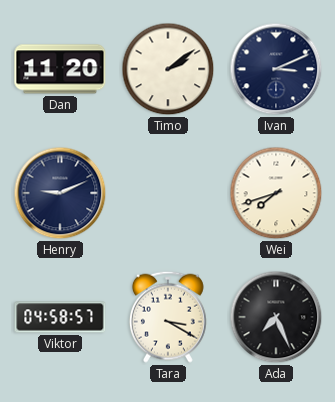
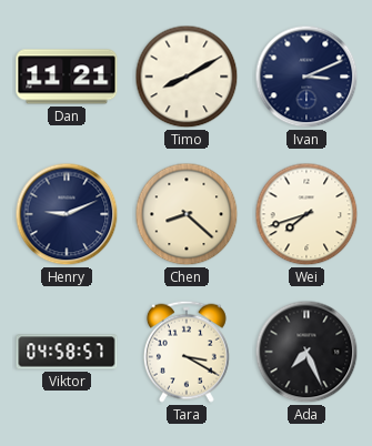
Dan: 11:20 -> 11:21
Timo: 2:09 -> 8:10
Chen: none -> 8:22
